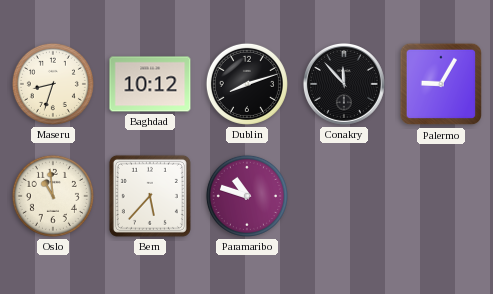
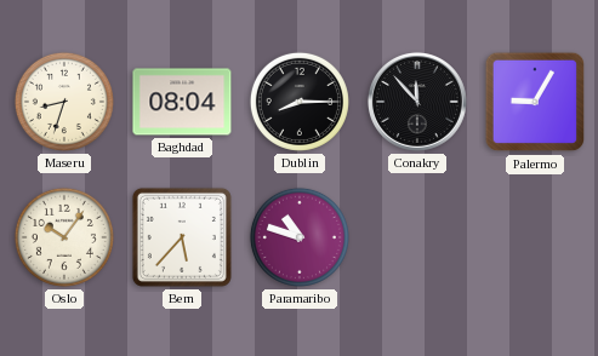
Baghdad: 10:12 -> 08:04
Dublin: 8:12 -> 8:15
Oslo: 10:59 -> 10:06
